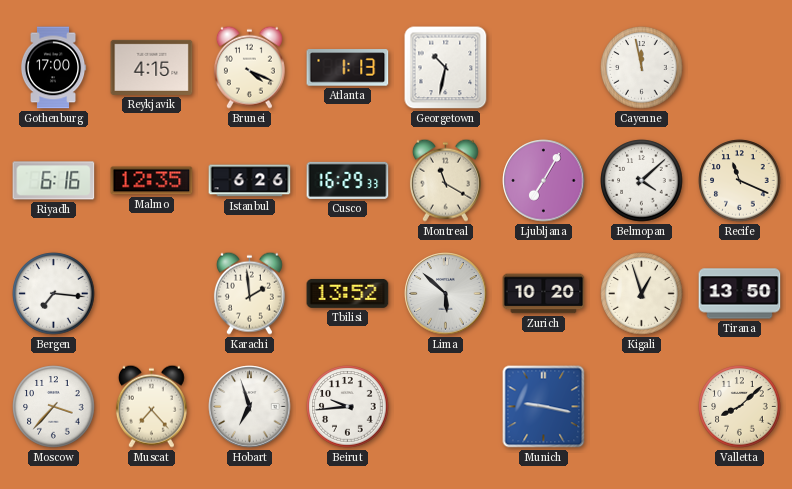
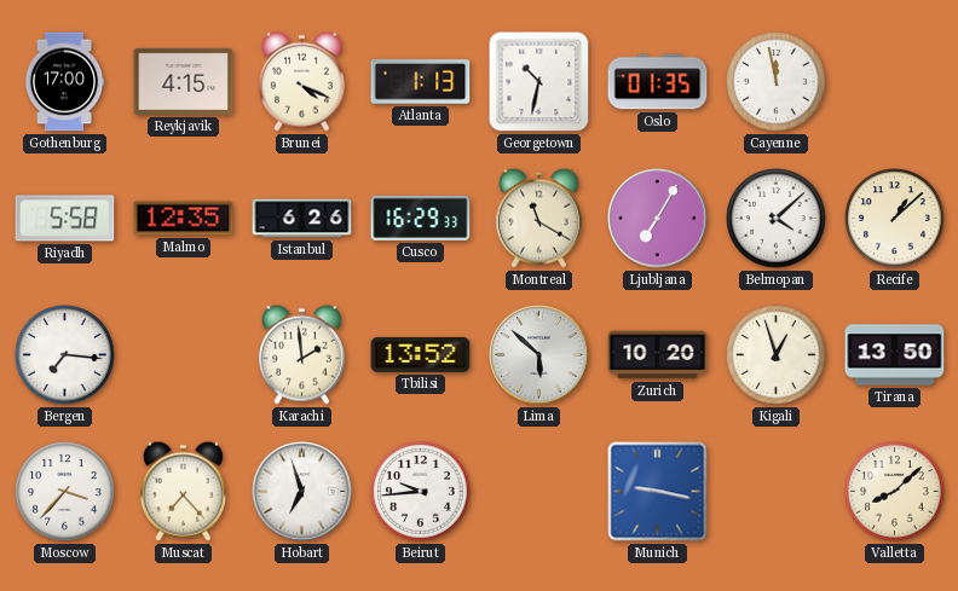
Oslo: none -> 01:35
Riyadh: 6:16 -> 5:58
Recife: 11:19 -> 1:08
